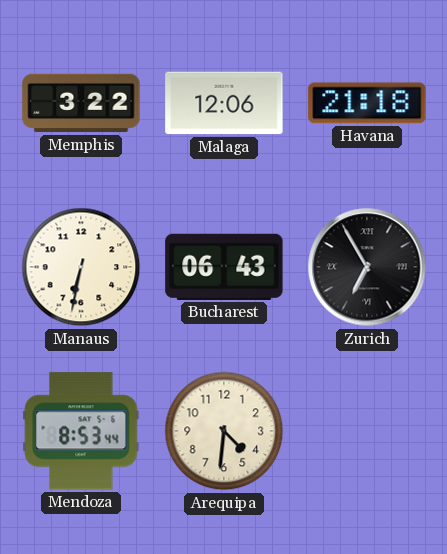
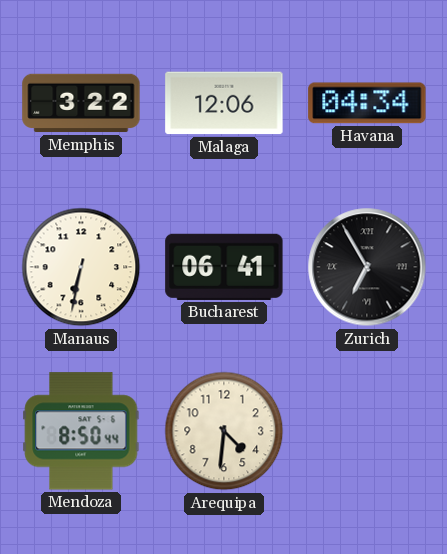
Havana: 21:18 -> 04:34
Bucharest: 06:43 -> 06:41
Mendoza: 8:53 -> 8:50
